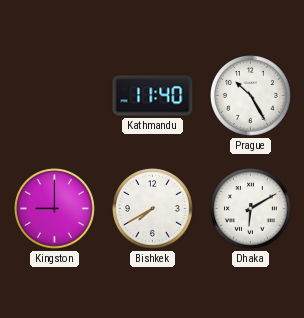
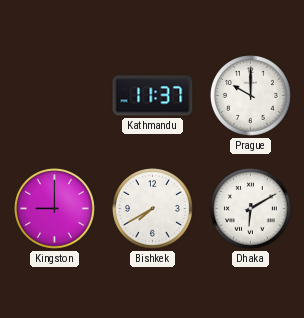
Kathmandu: 11:40 -> 11:37
Prague: 10:25 -> 10:00
